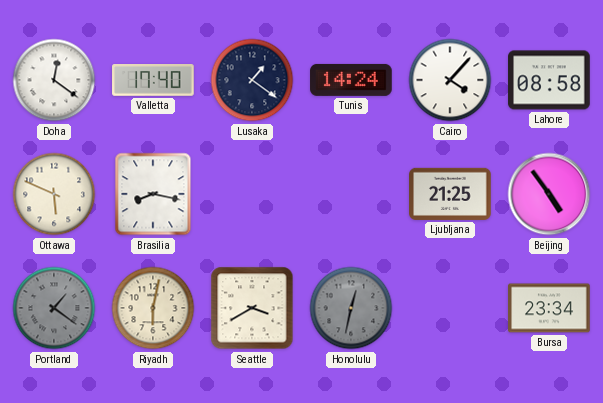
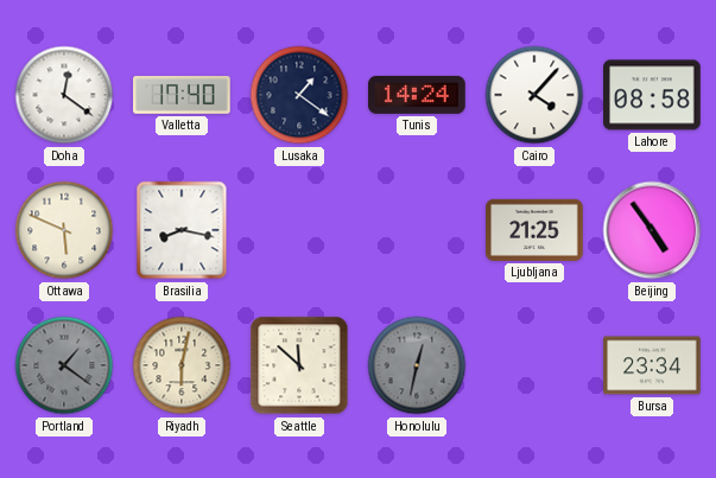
Seattle: 3:40 -> 11:52
